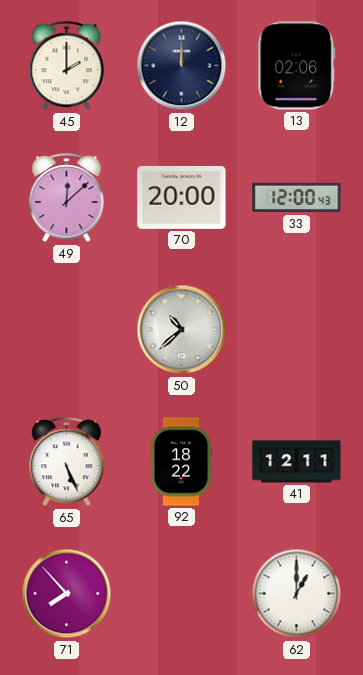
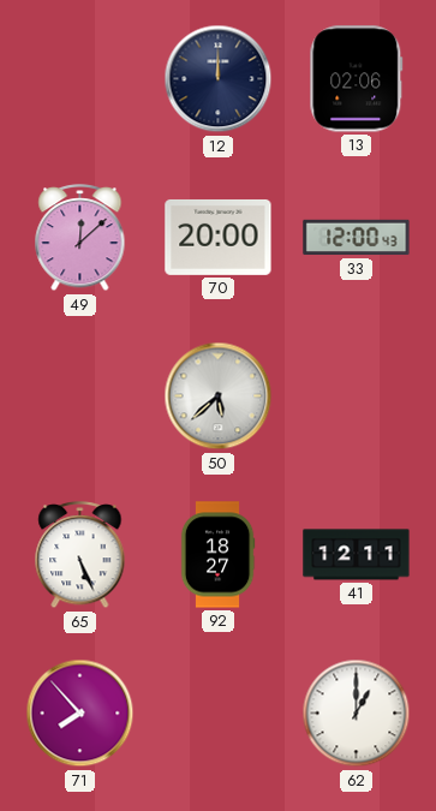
45: 2:00 -> none
50: 10:38 -> 5:38
92: 18:22 -> 18:27
